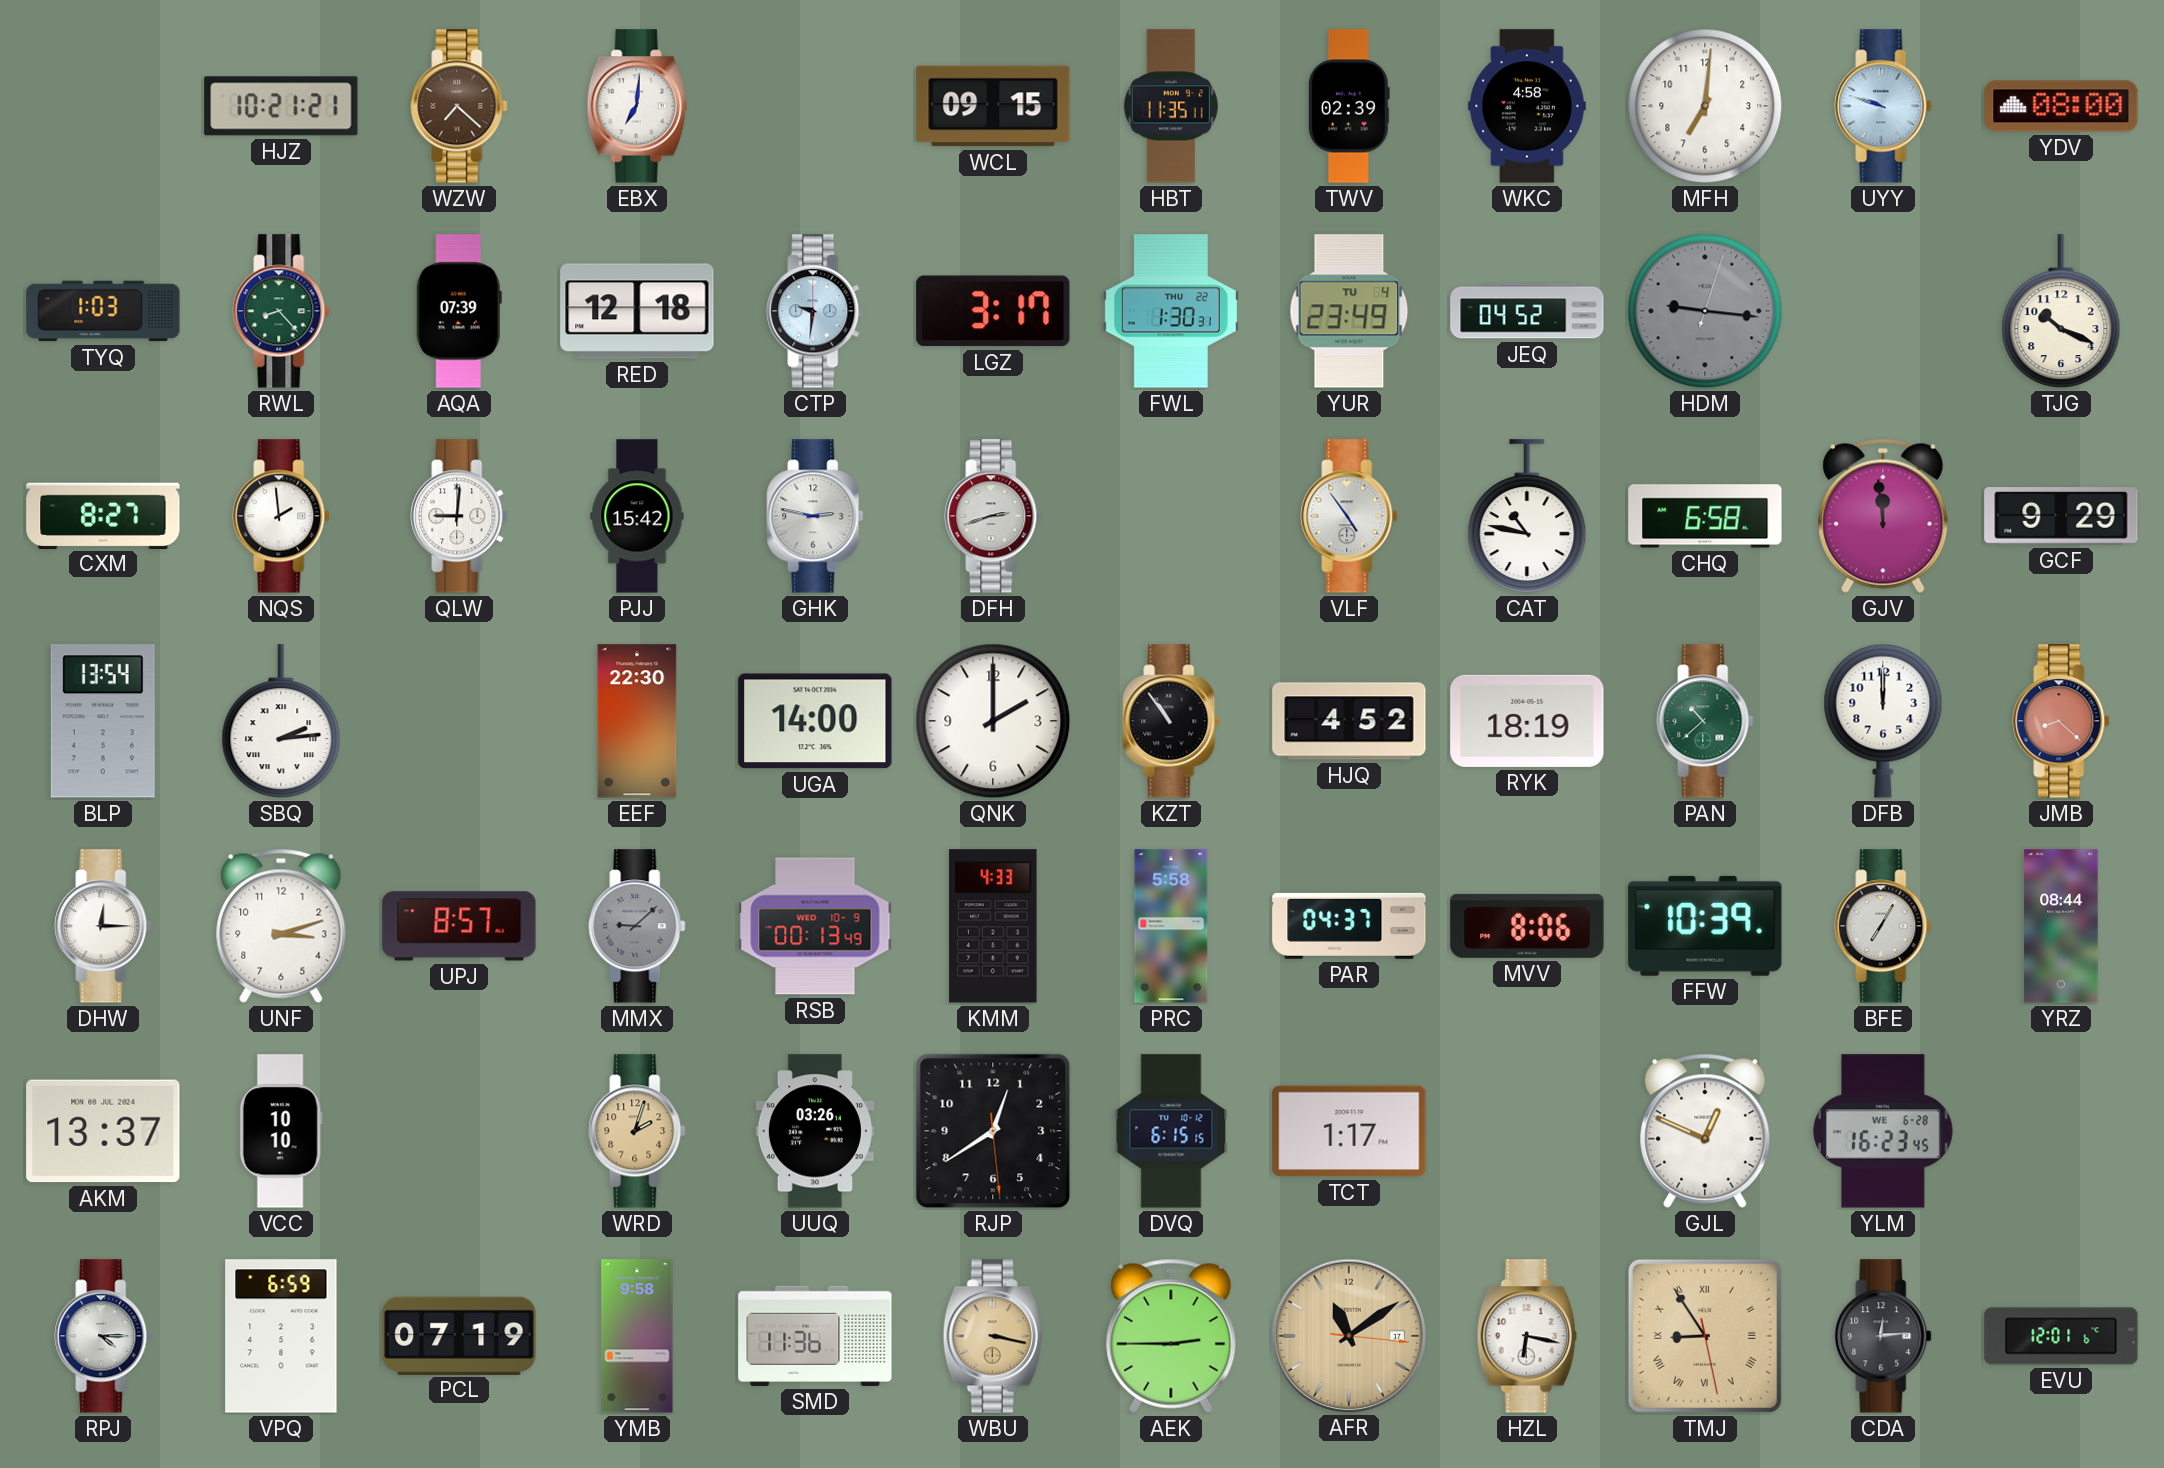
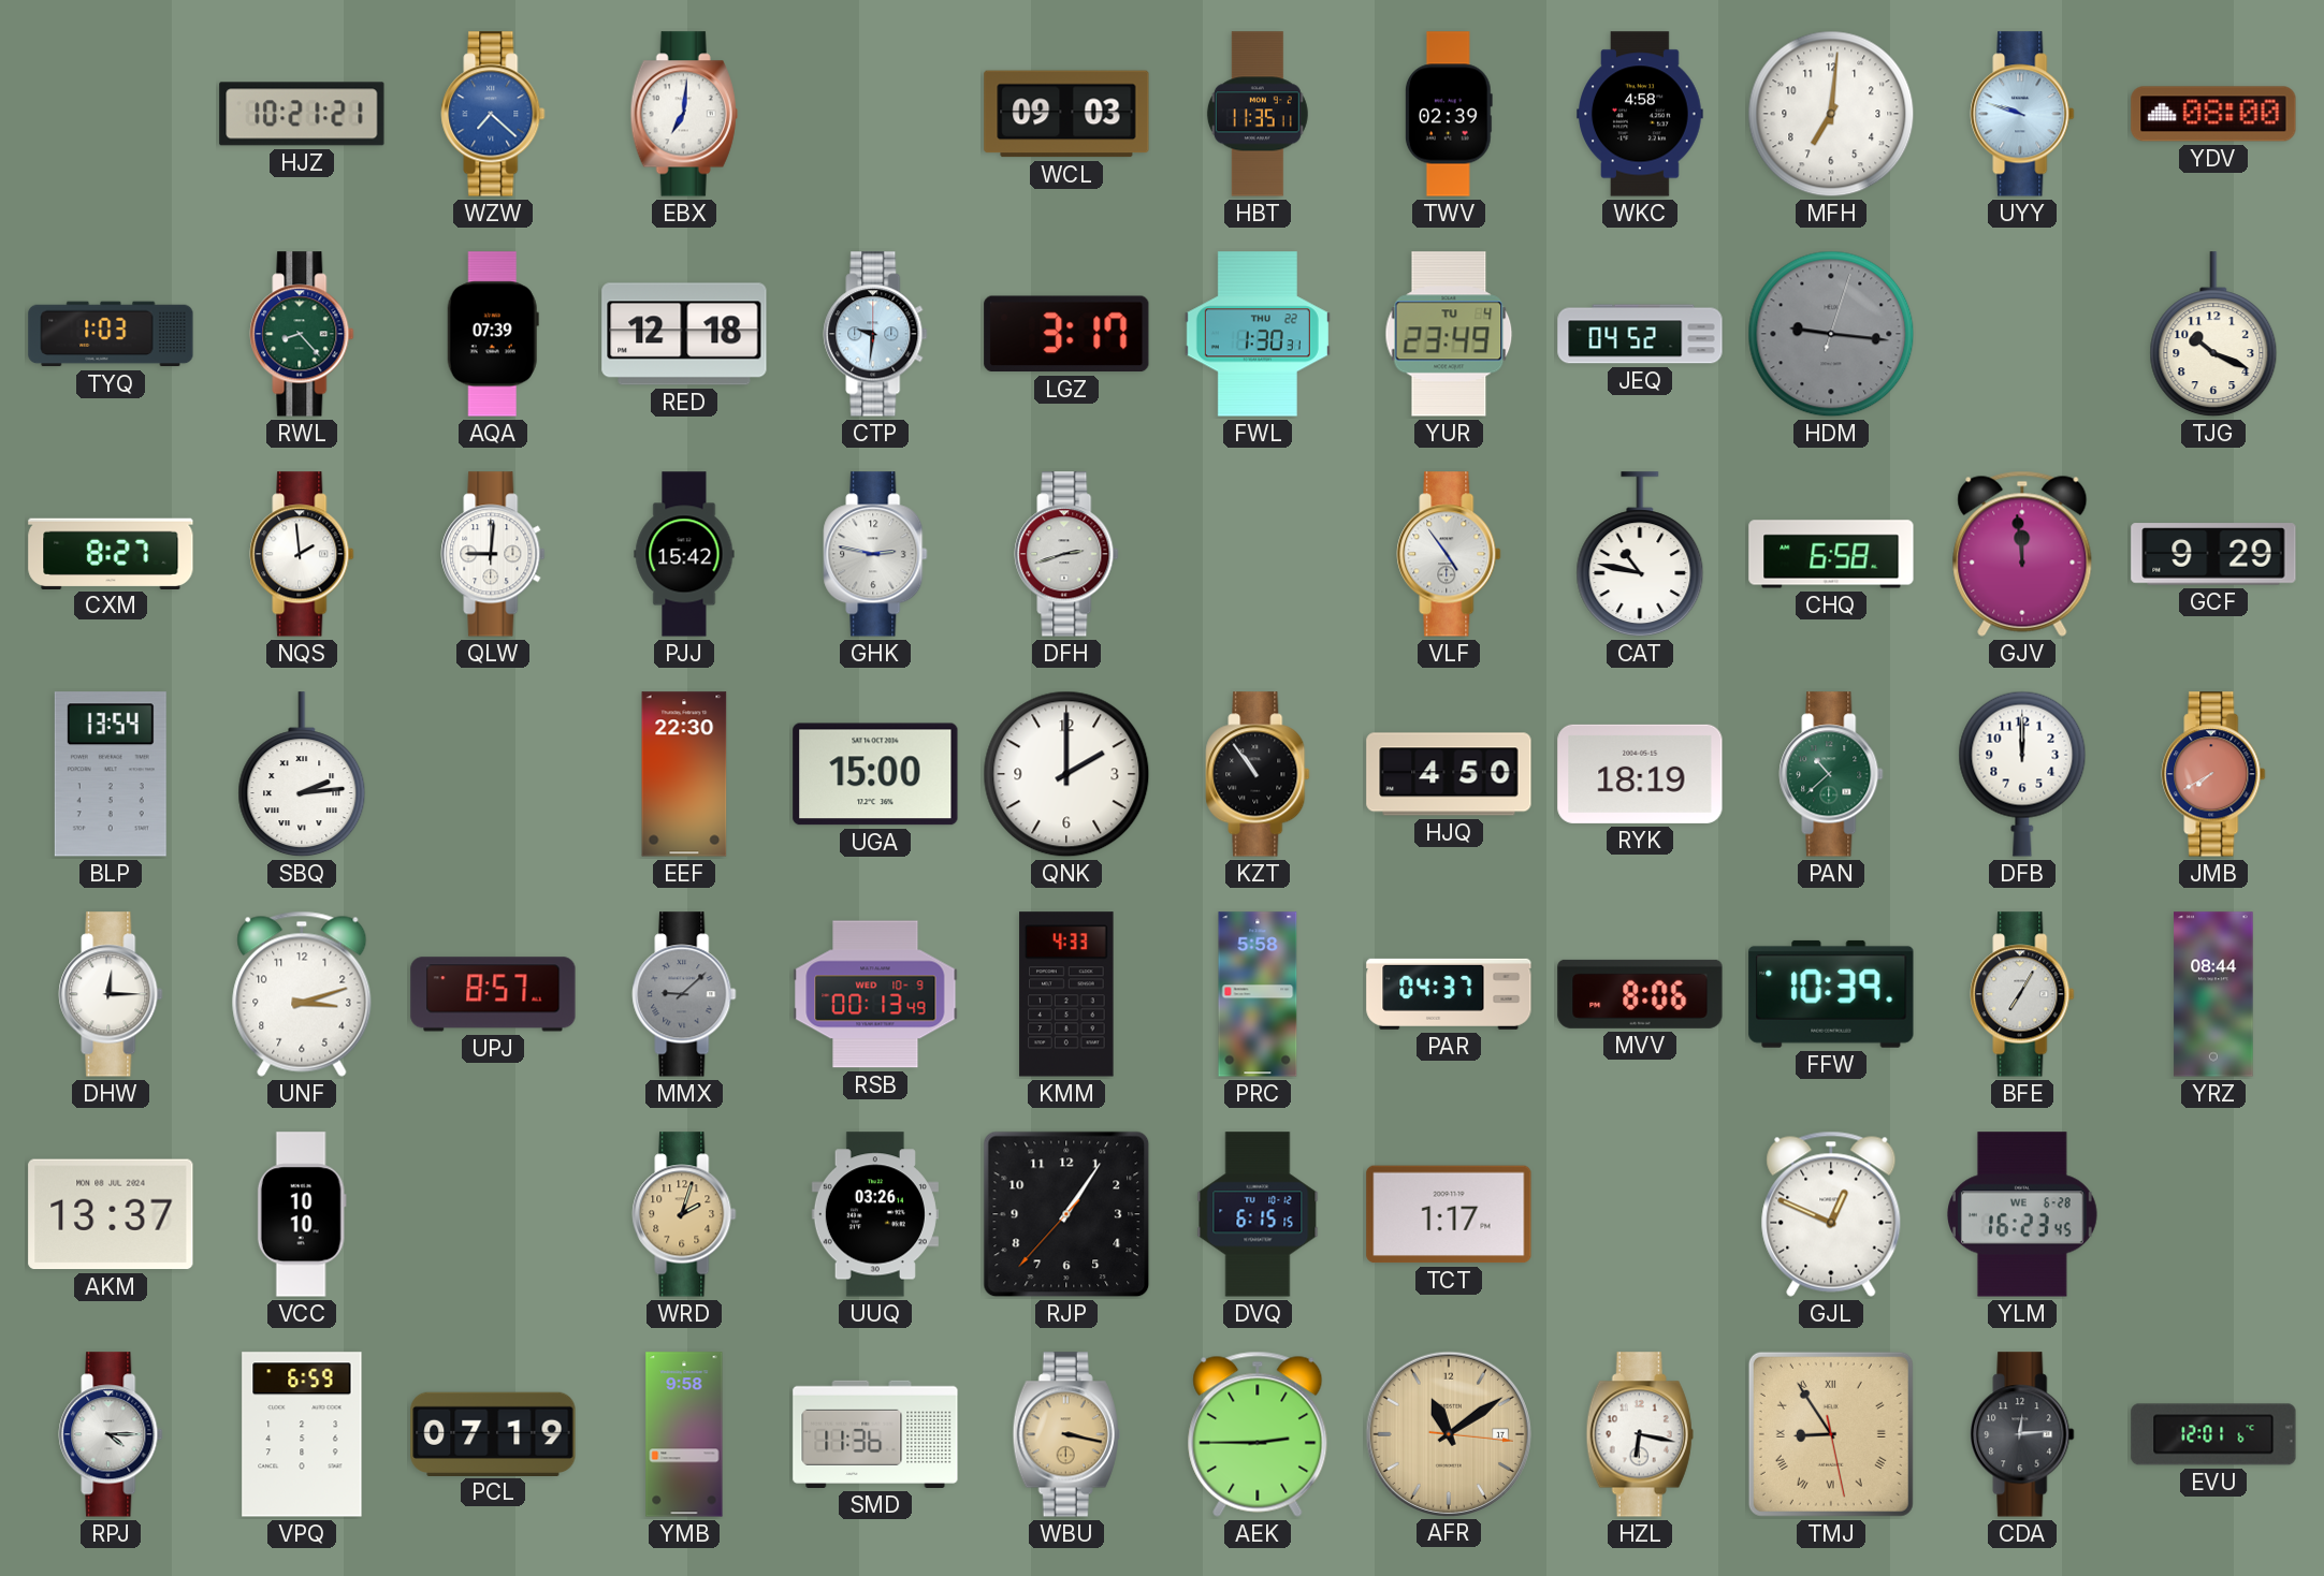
WZW dial: brown -> blue
WCL: 09:15 -> 09:03
UGA: 14:00 -> 15:00
HJQ: 4:52 -> 4:50
JMB: 8:22 -> 7:40
RJP: 12:39 -> 1:05
